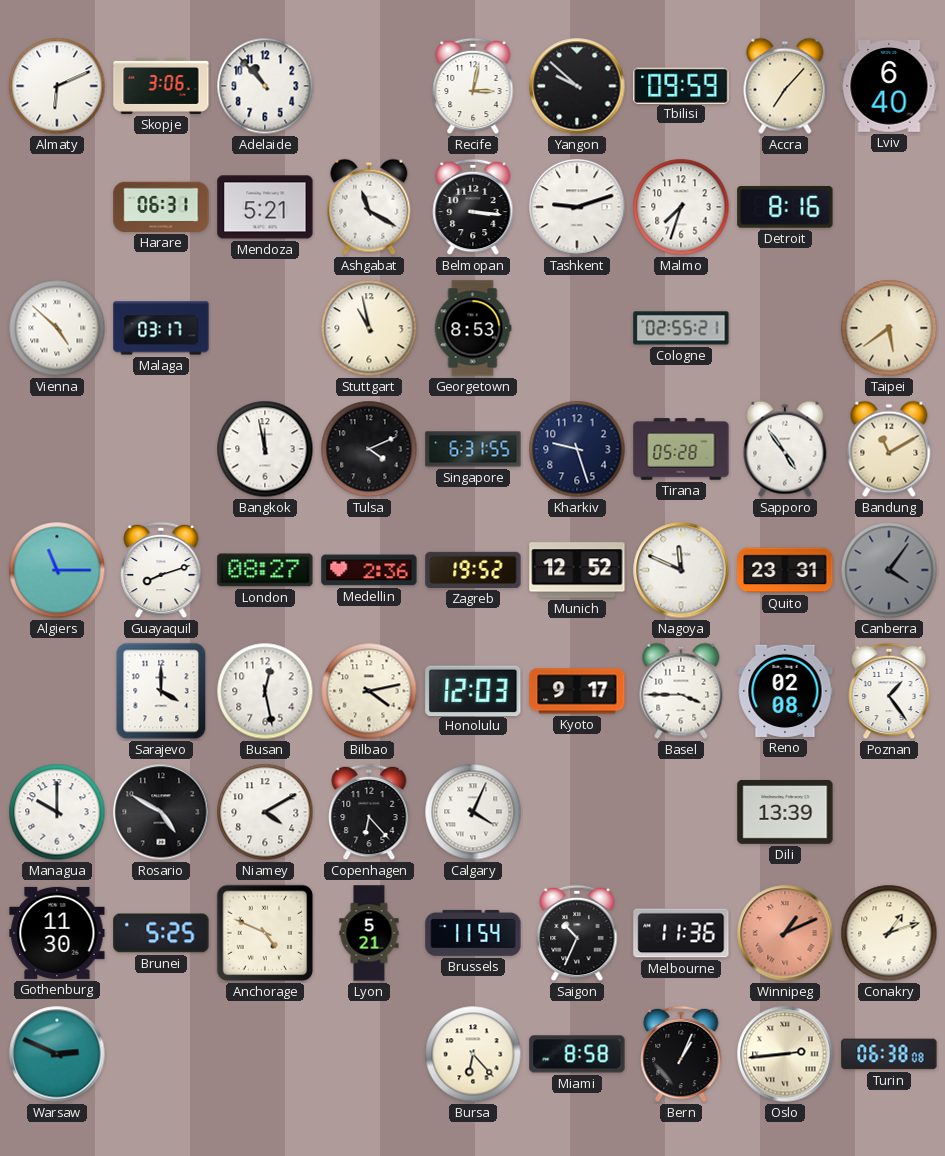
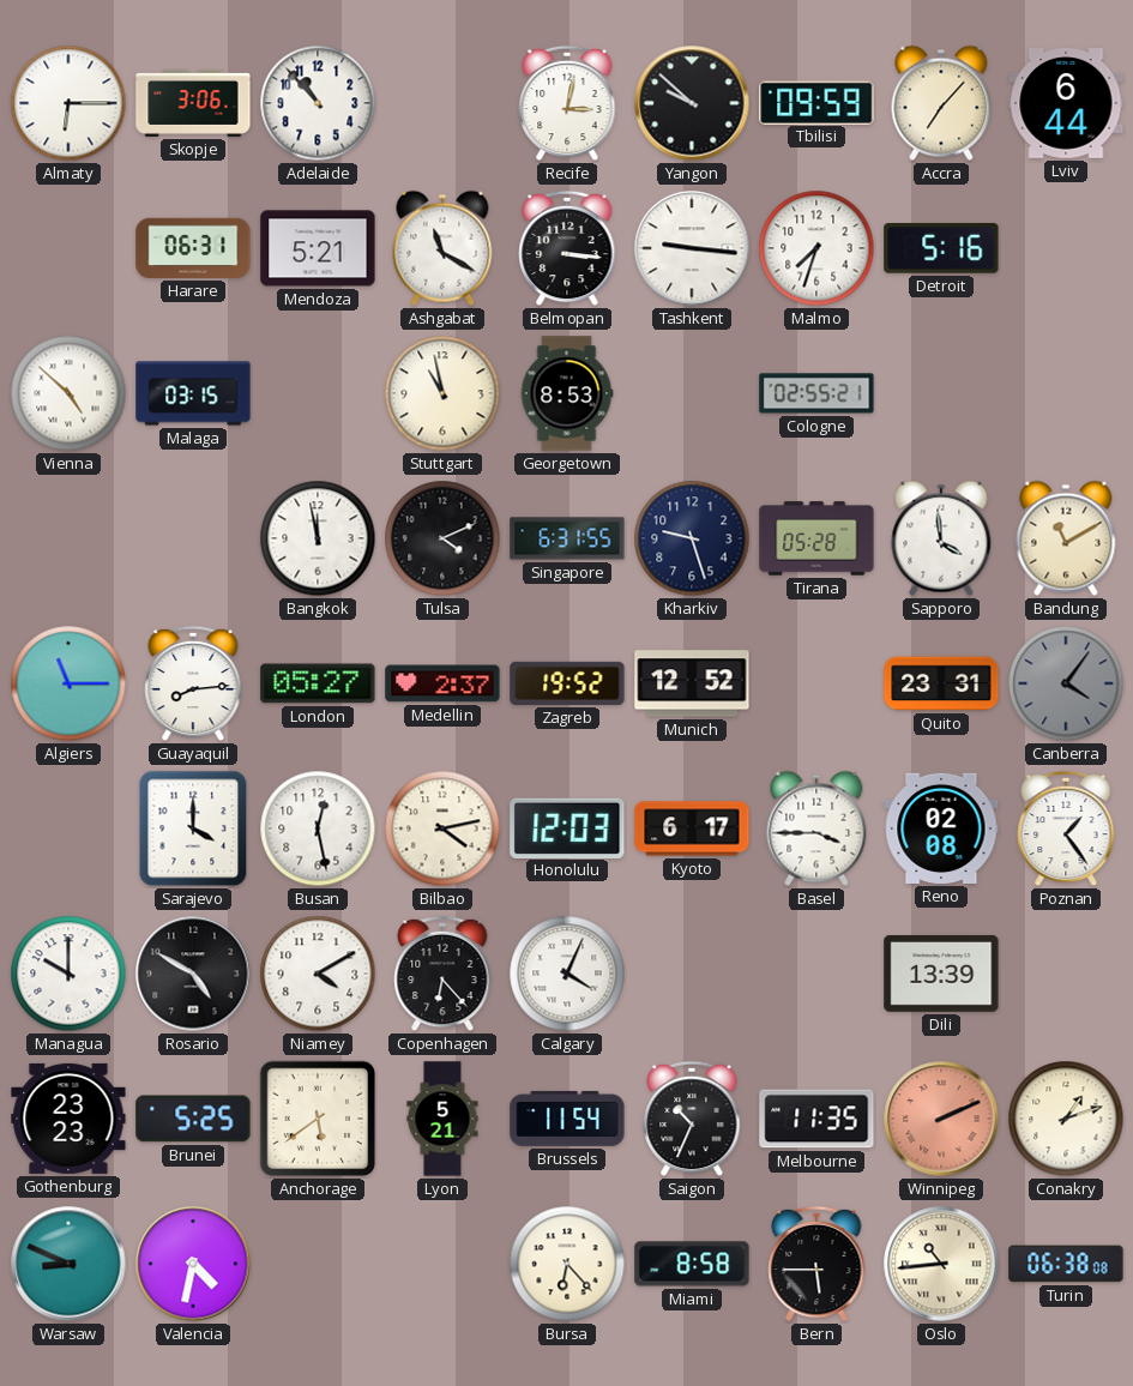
Almaty: 6:11 -> 6:15
Lviv: 6:40 -> 6:44
Tashkent: 9:12 -> 9:16
Detroit: 8:16 -> 5:16
Malaga: 03:17 -> 03:15
Taipei: 5:39 -> none
Sapporo: 4:54 -> 3:59
Guayaquil: 8:12 -> 8:14
London: 08:27 -> 05:27
Medellin: 2:36 -> 2:37
Nagoya: 11:49 -> none
Kyoto: 9:17 -> 6:17
Gothenburg: 11:30 -> 23:23
Anchorage: 4:49 -> 5:39
Melbourne: 11:36 -> 11:35
Winnipeg: 1:11 -> 2:11
Warsaw: 2:49 -> 8:49
Valencia: none -> 4:32
Bern: 1:04 -> 5:45
Oslo: 2:44 -> 10:44
